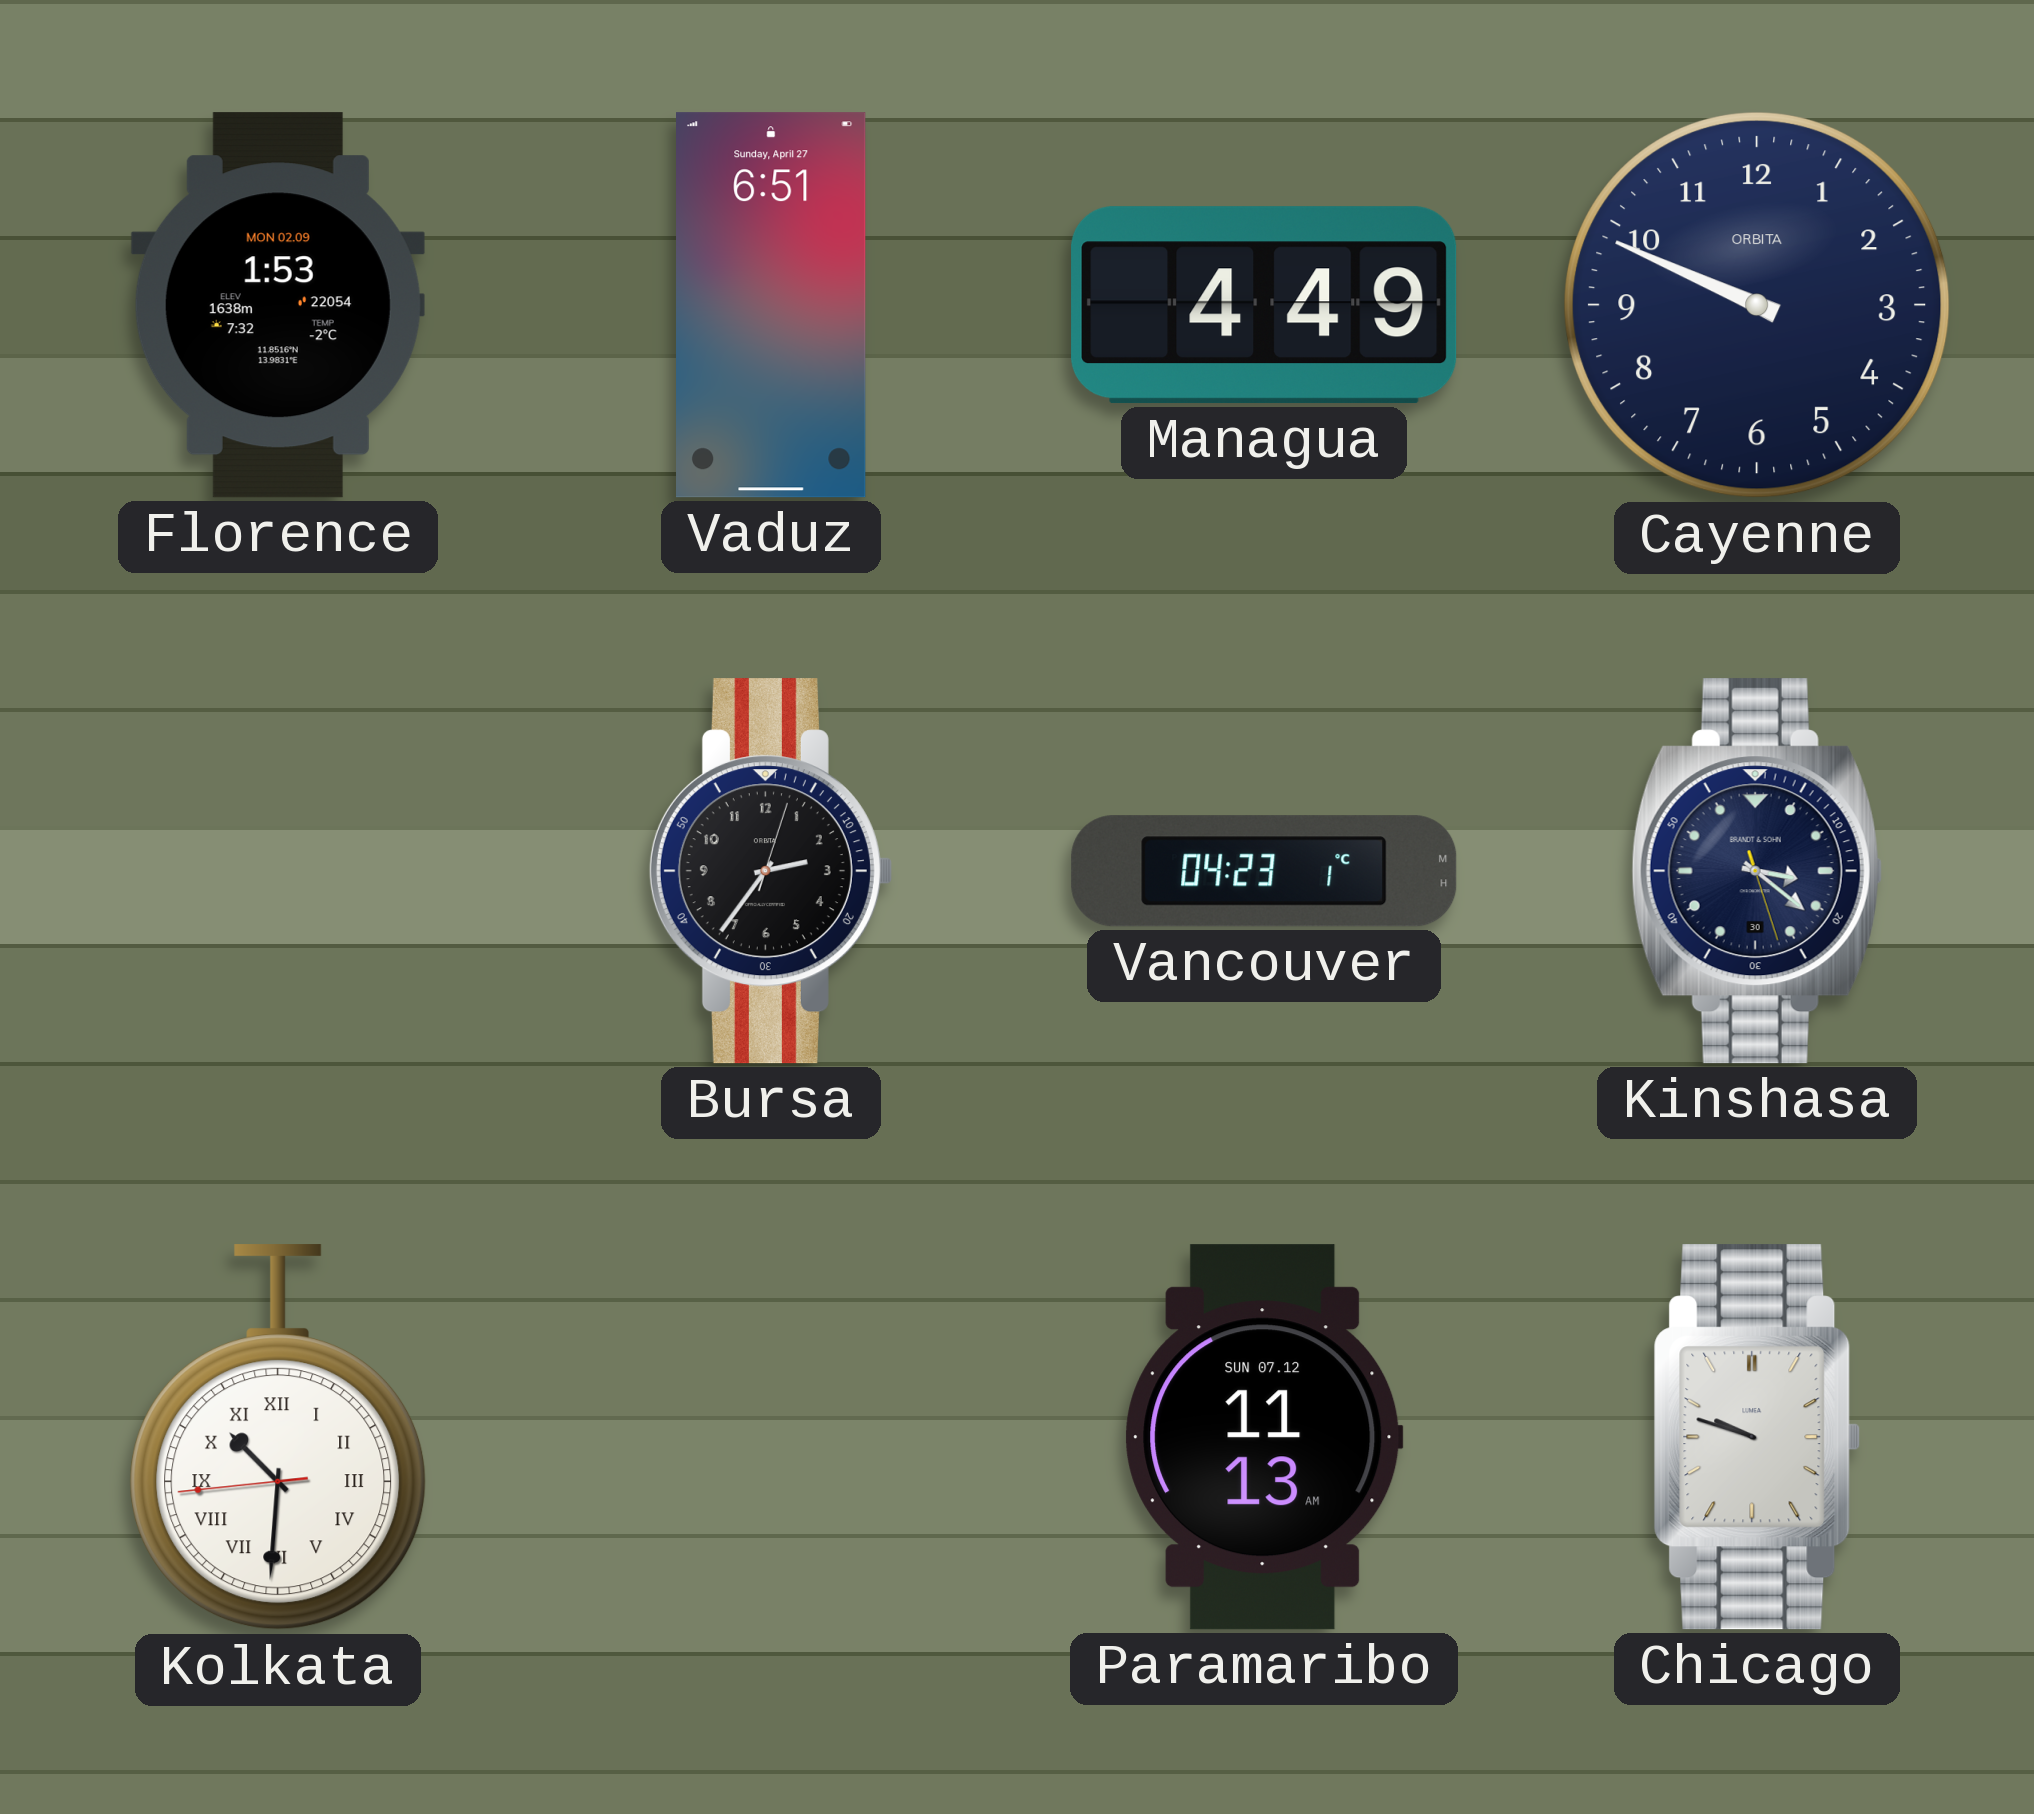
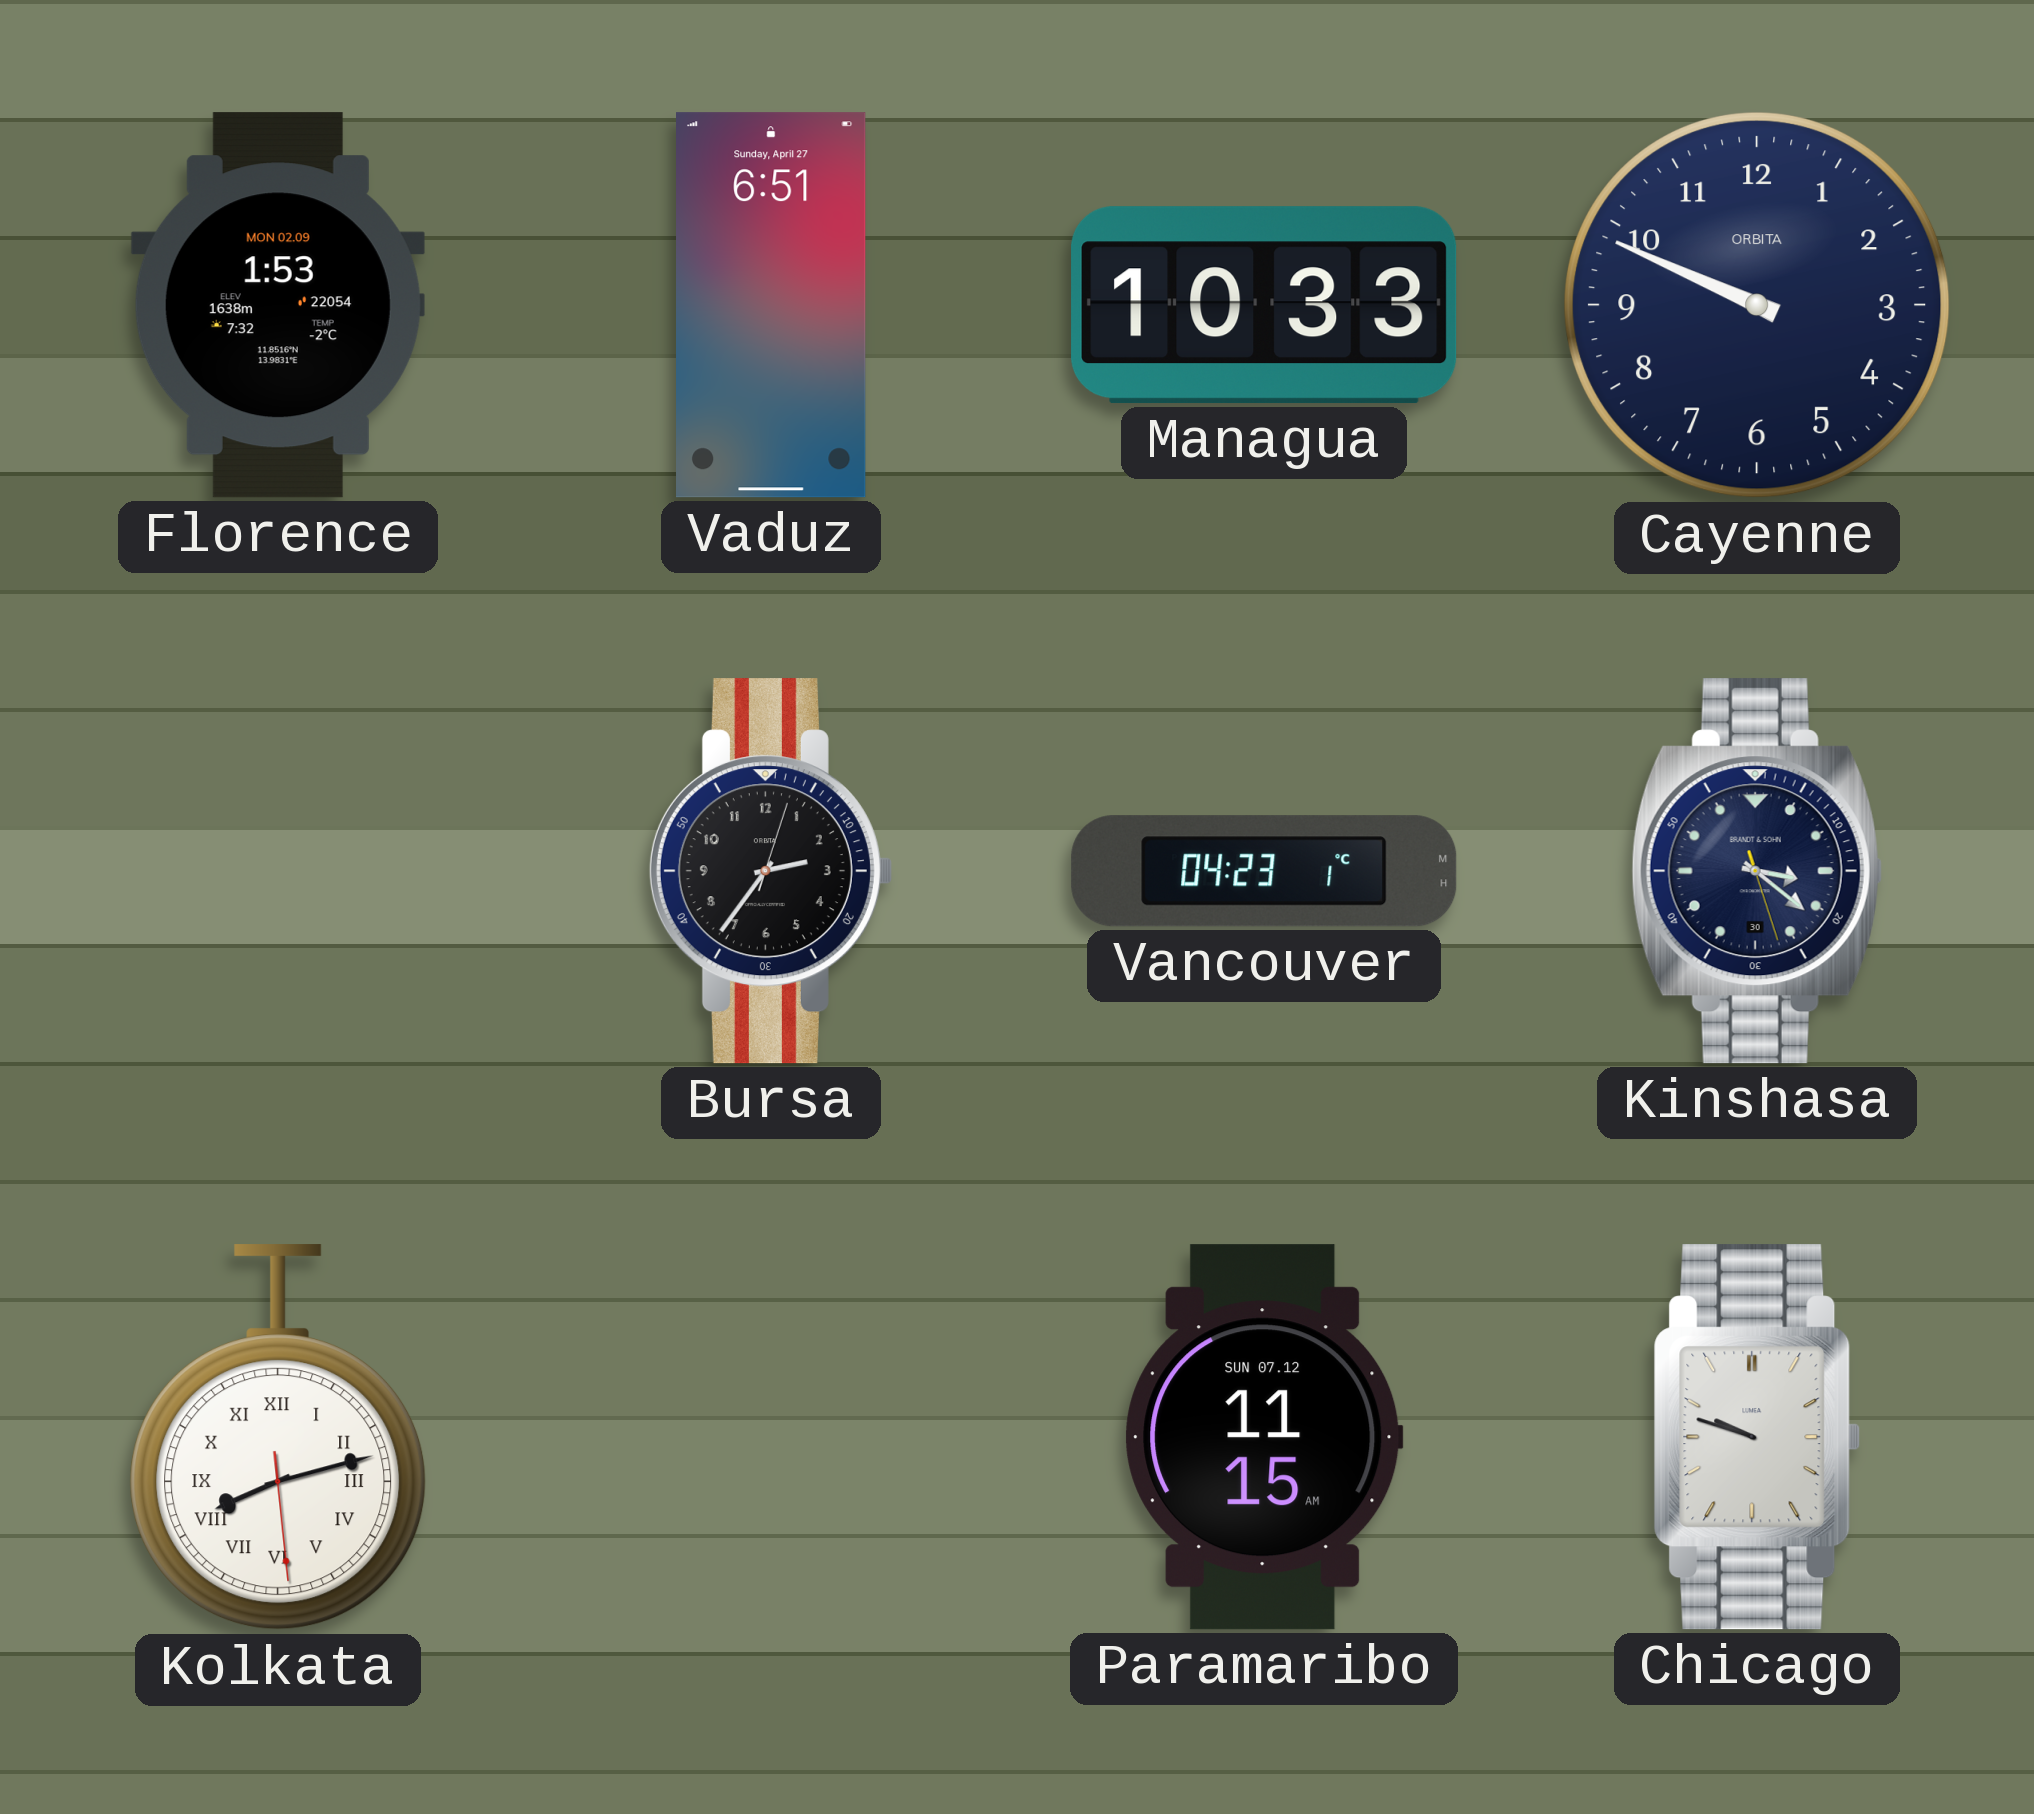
Managua: 4:49 -> 10:33
Kolkata: 10:30 -> 8:12
Paramaribo: 11:13 -> 11:15
